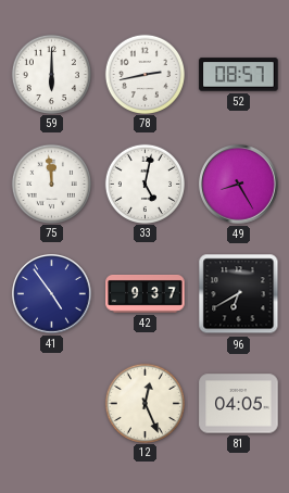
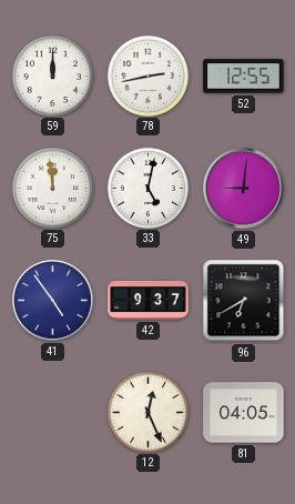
59: 6:00 -> 12:00
52: 08:57 -> 12:55
49: 8:25 -> 9:01
